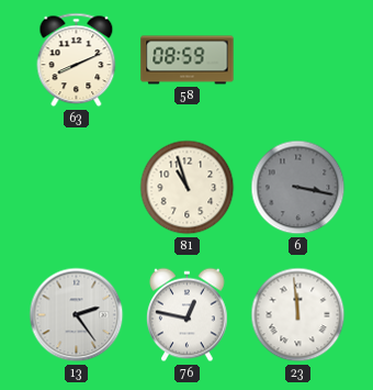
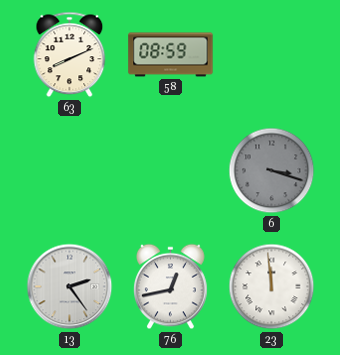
81: 10:57 -> none
6: 3:17 -> 3:18
76: 12:47 -> 12:43
